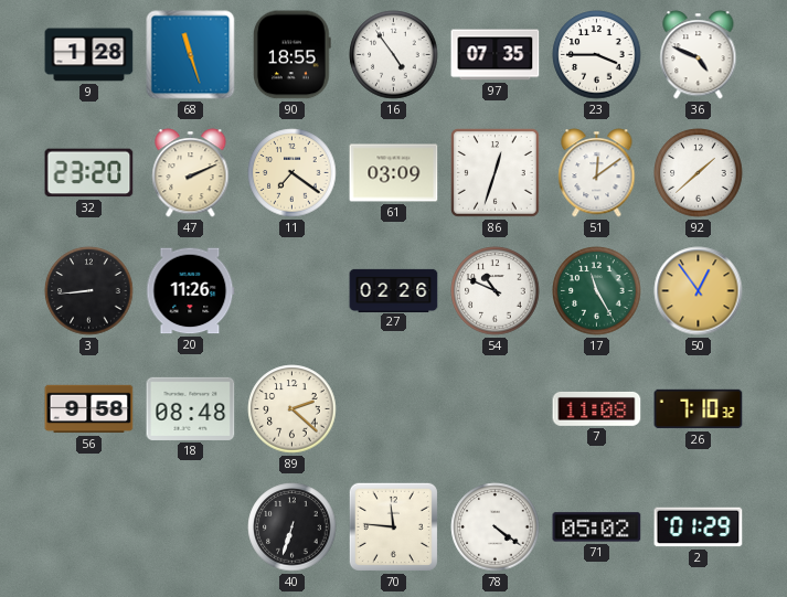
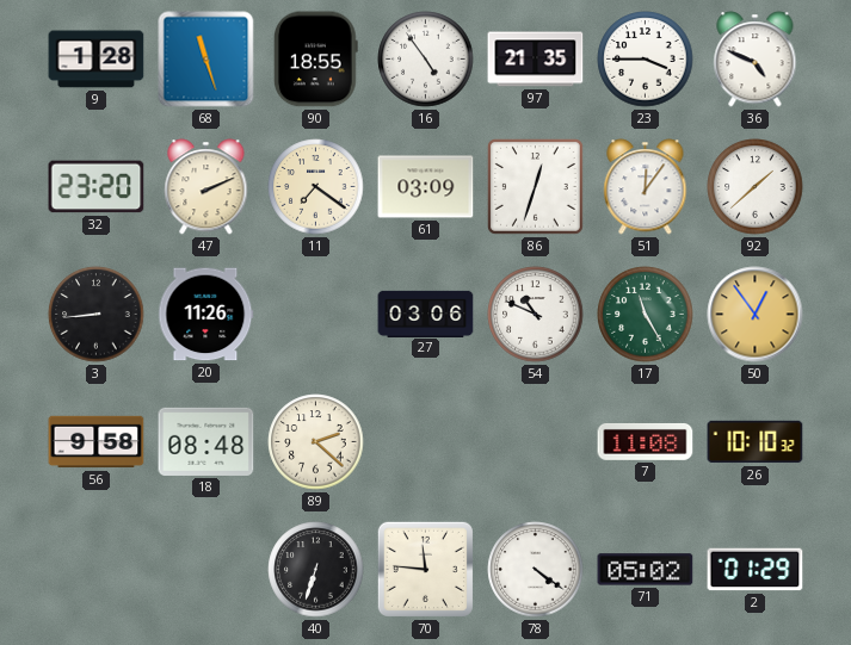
97: 07:35 -> 21:35
51: 12:09 -> 12:06
27: 02:26 -> 03:06
26: 7:10 -> 10:10
